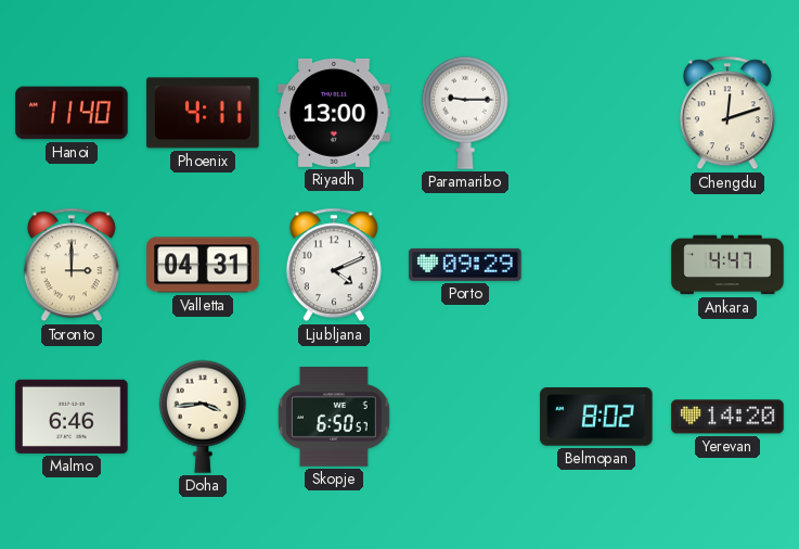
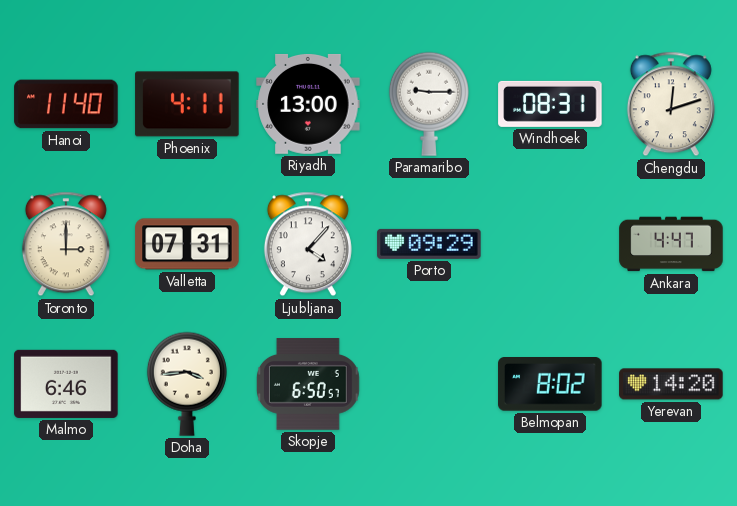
Windhoek: none -> 08:31
Valletta: 04:31 -> 07:31
Ljubljana: 4:11 -> 4:07
